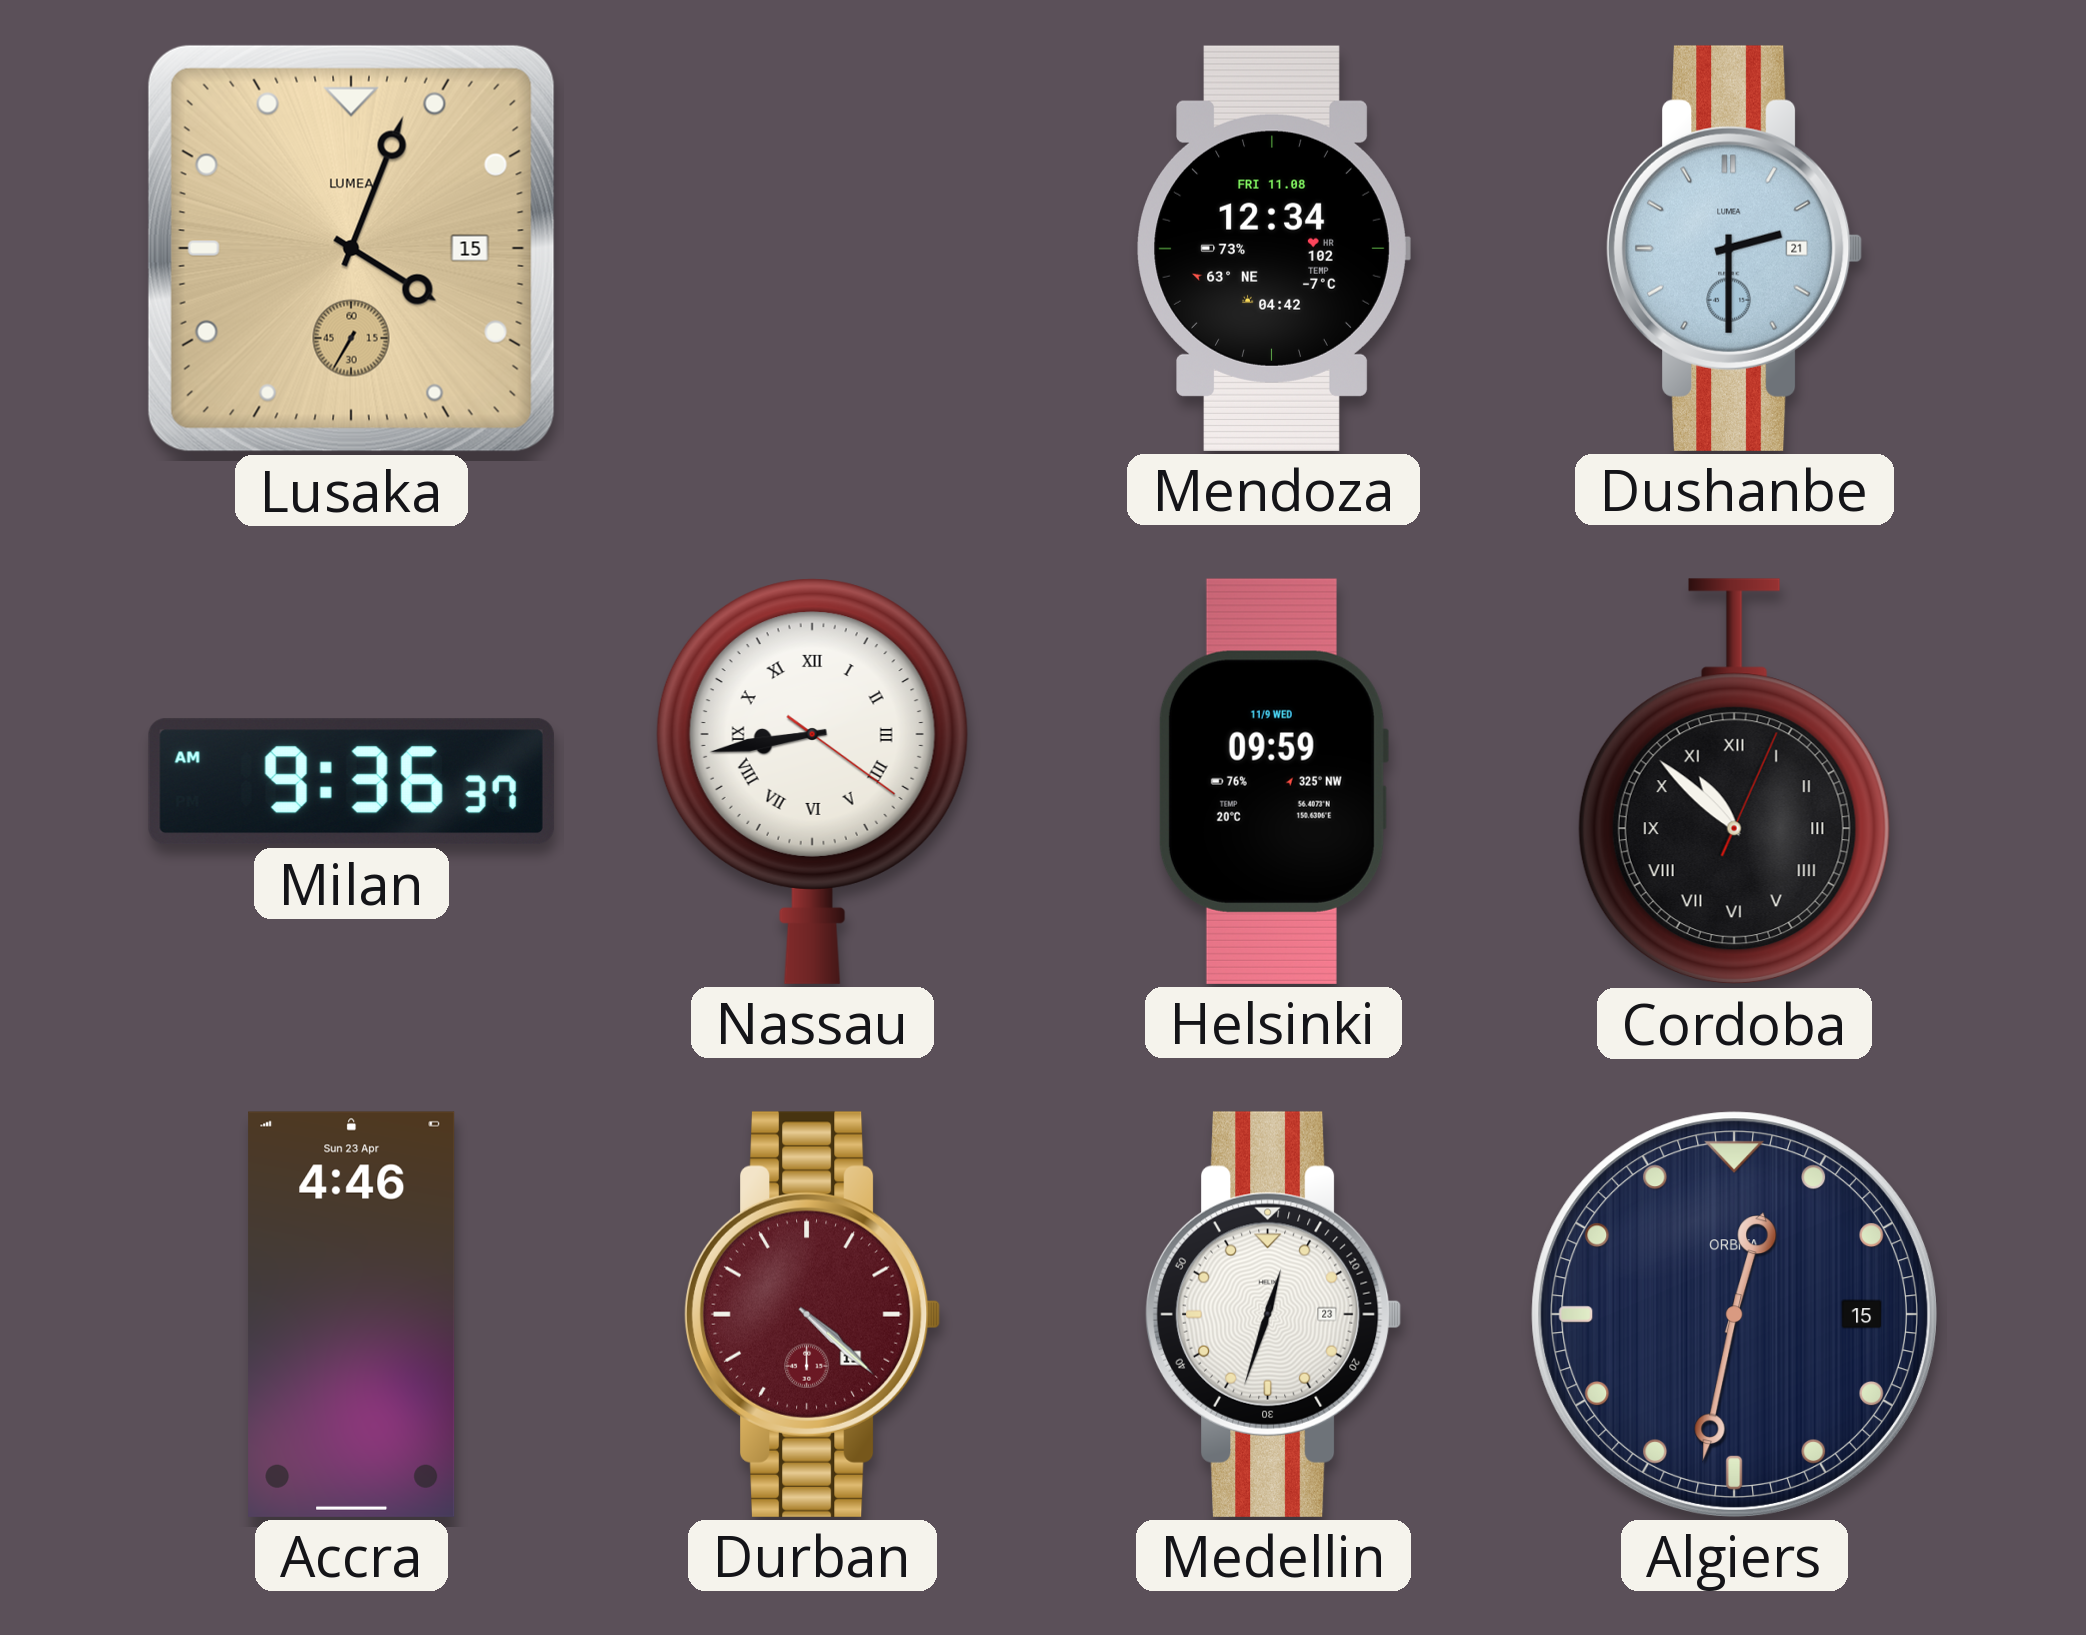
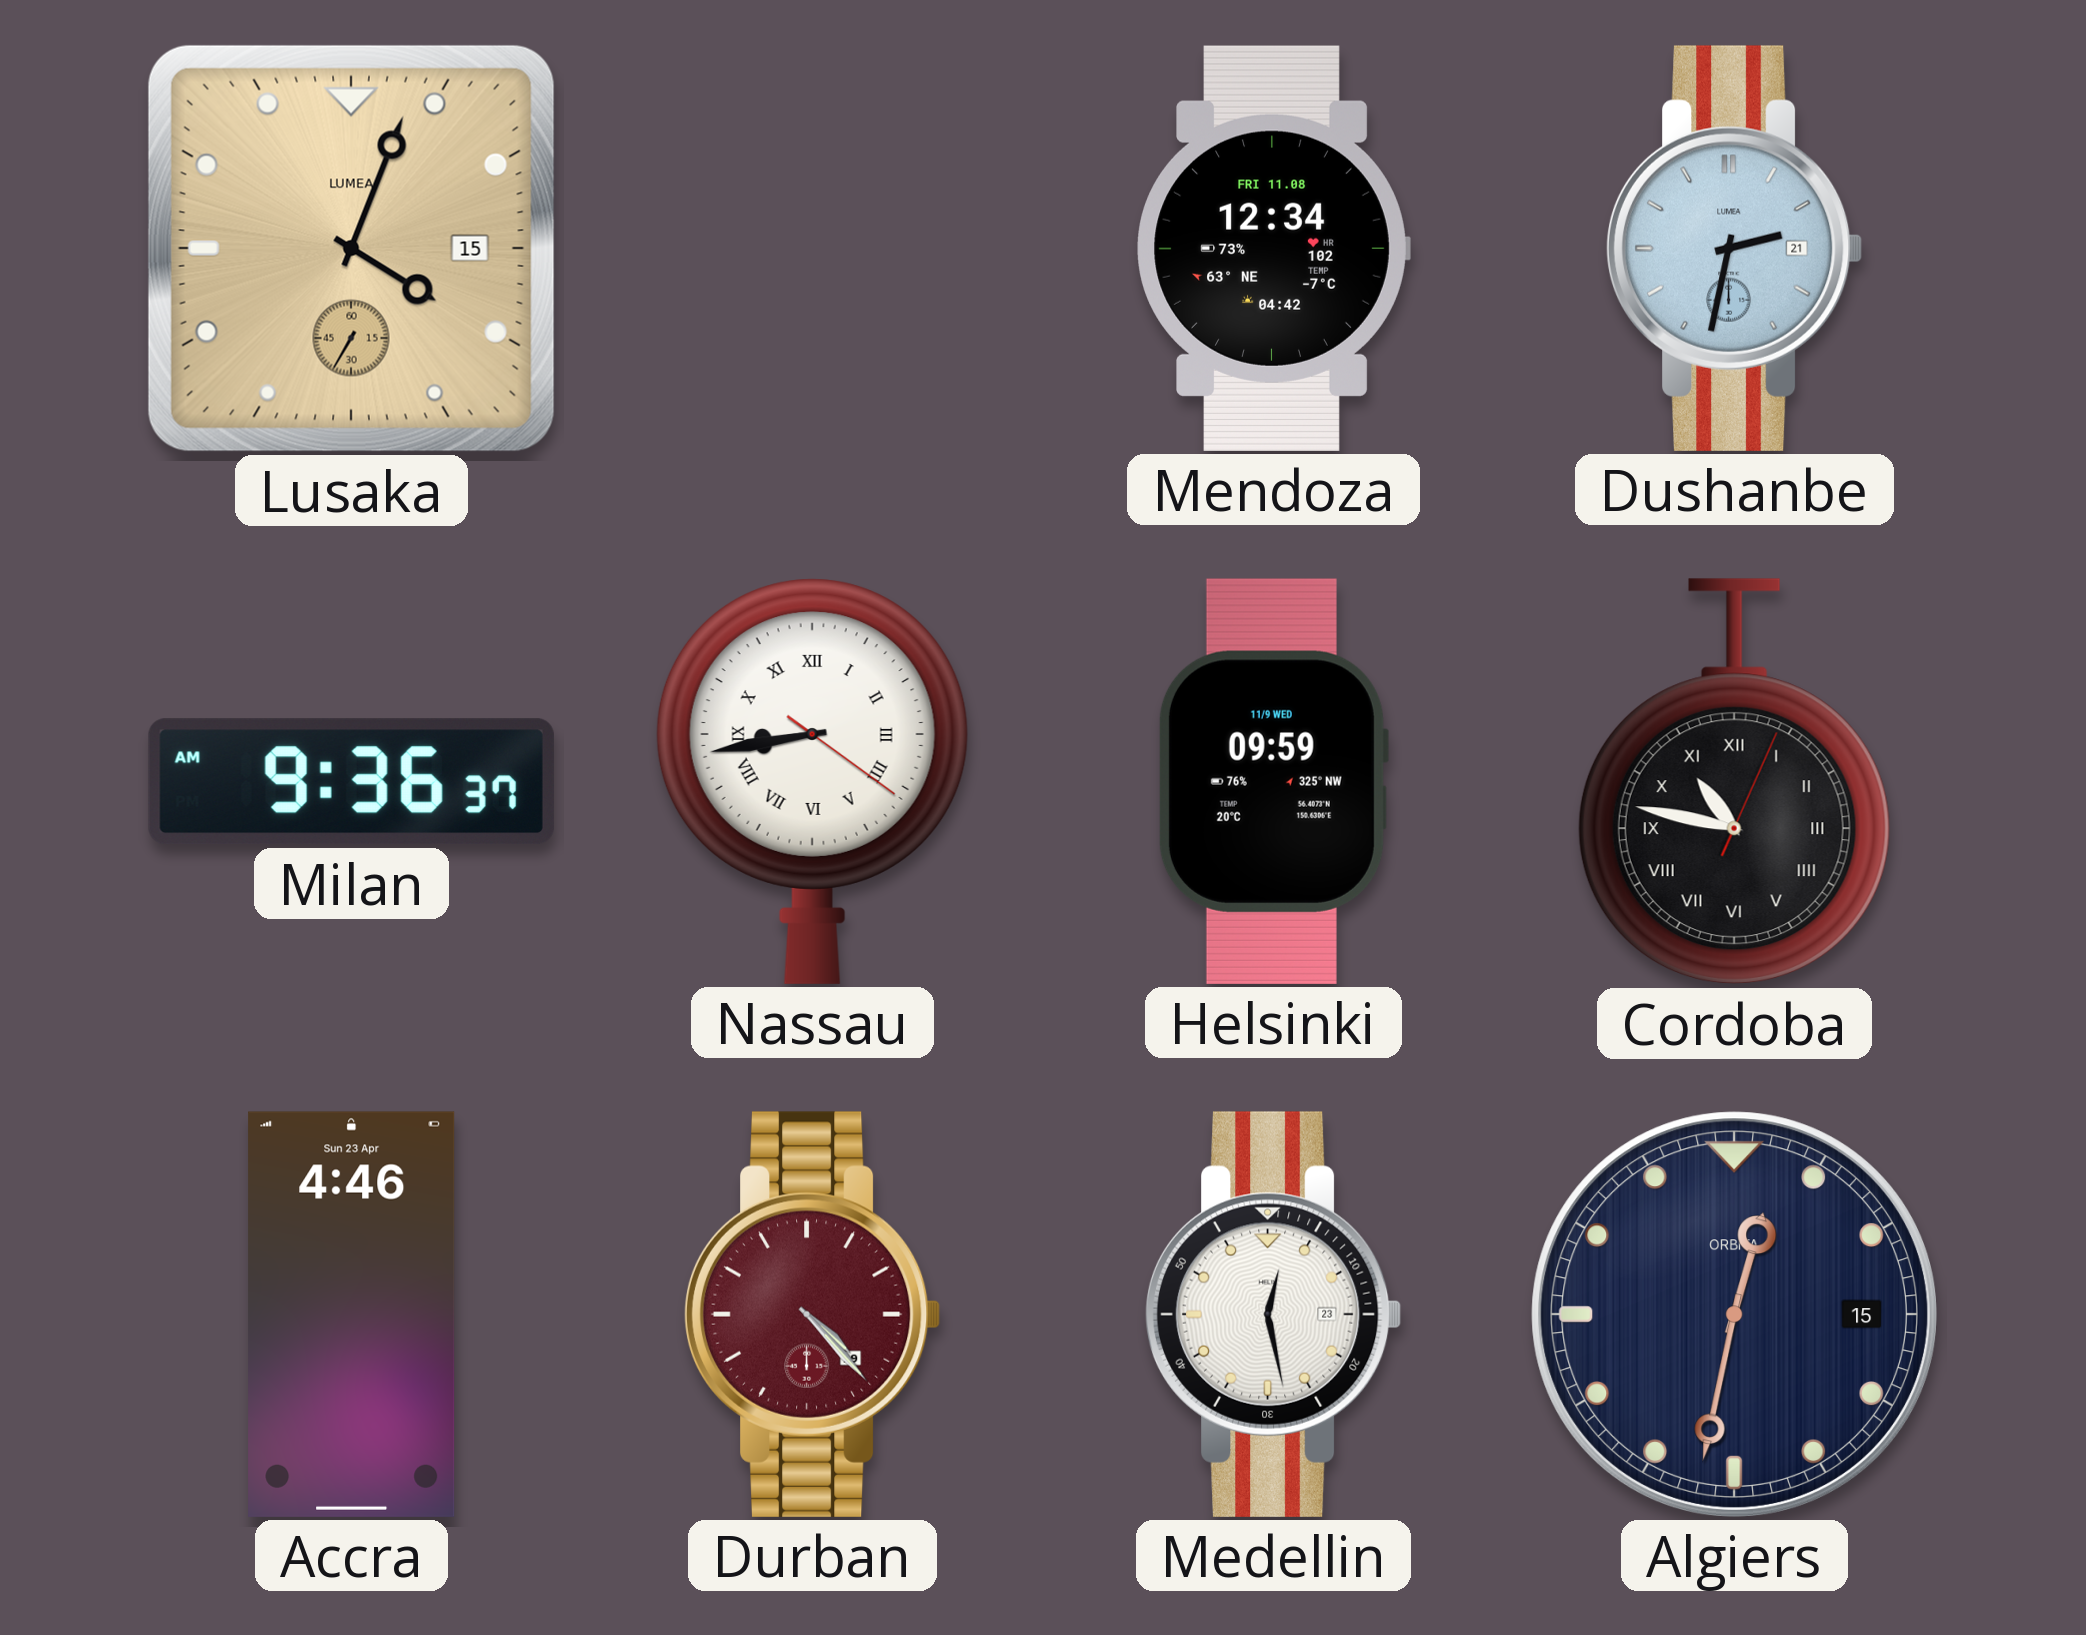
Dushanbe: 2:30 -> 2:32
Cordoba: 10:52 -> 10:47
Durban: 4:22 -> 4:23
Medellin: 12:33 -> 12:28
